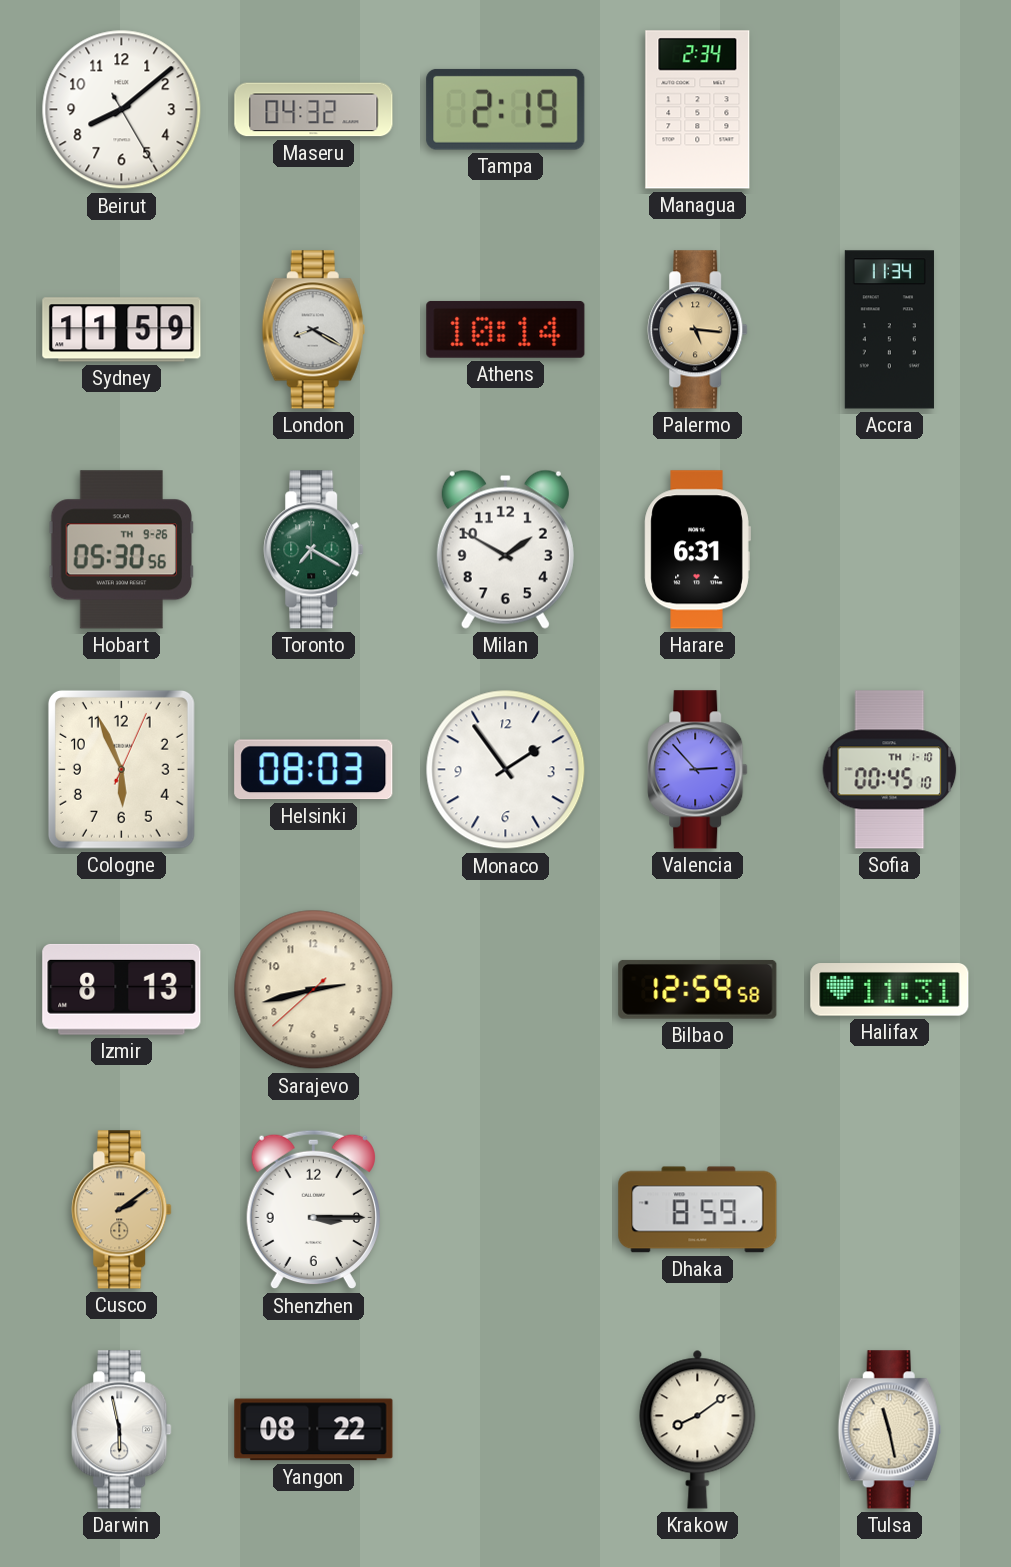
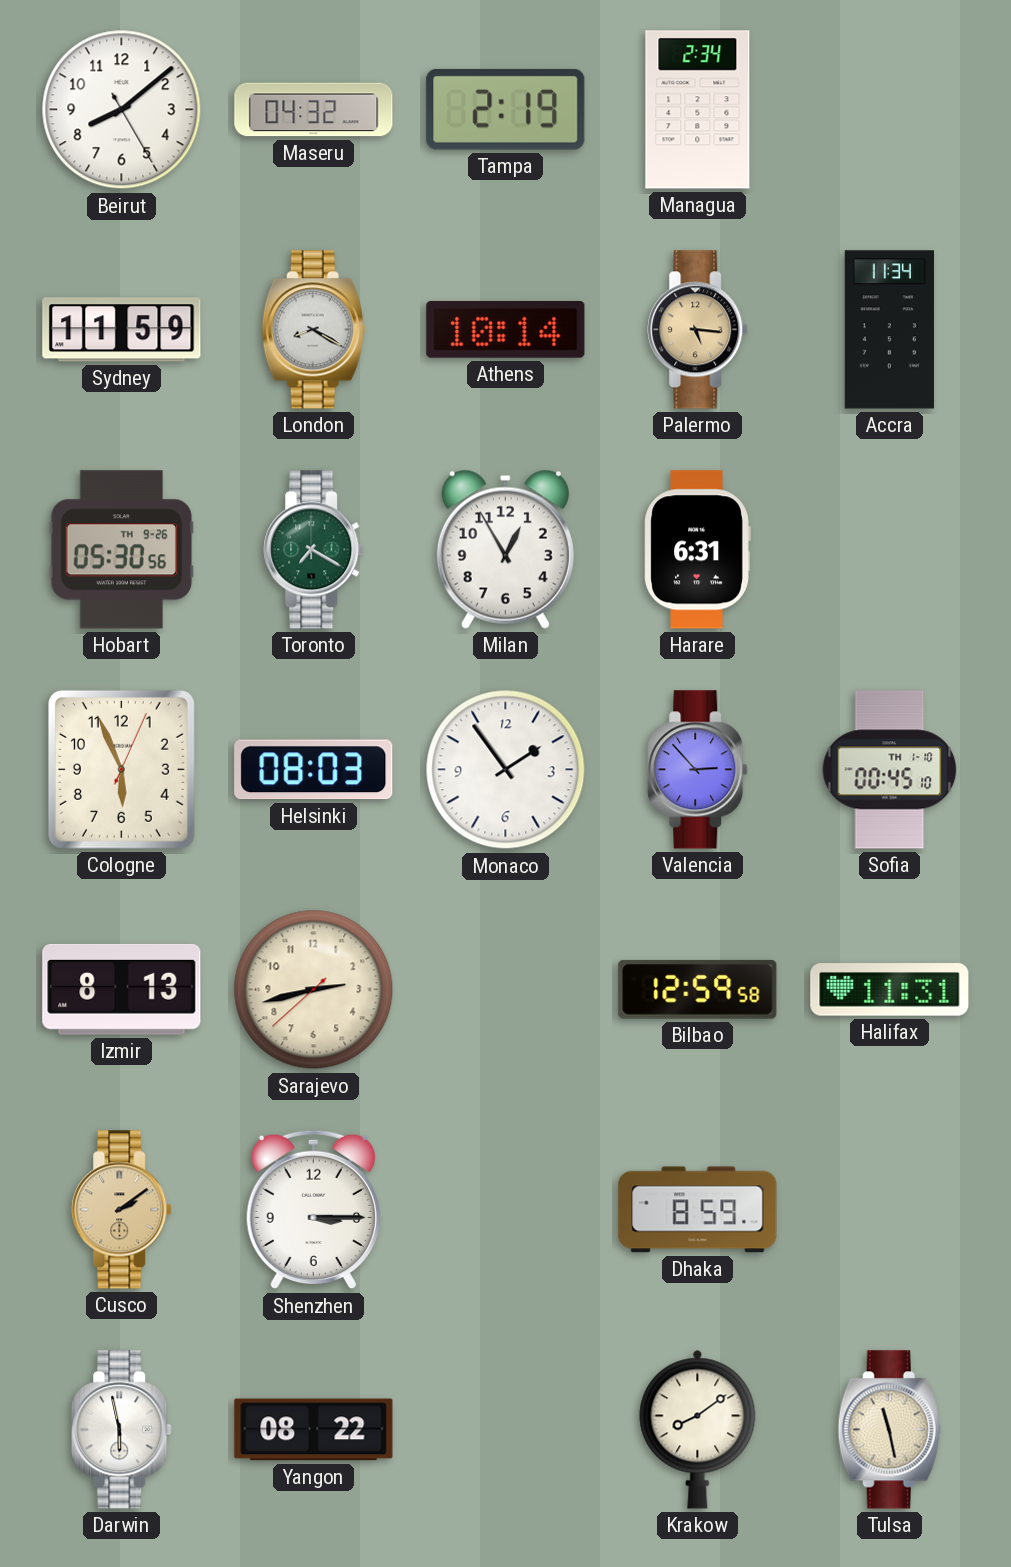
Milan: 1:50 -> 12:55
